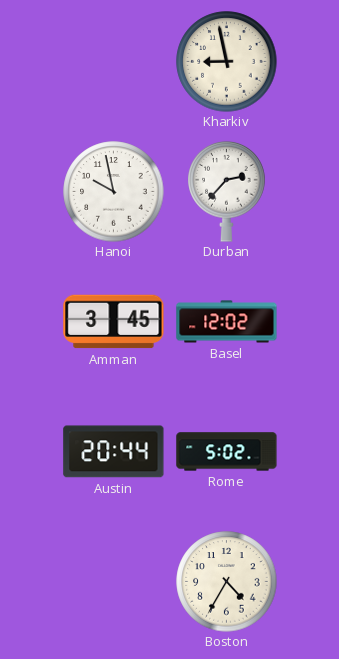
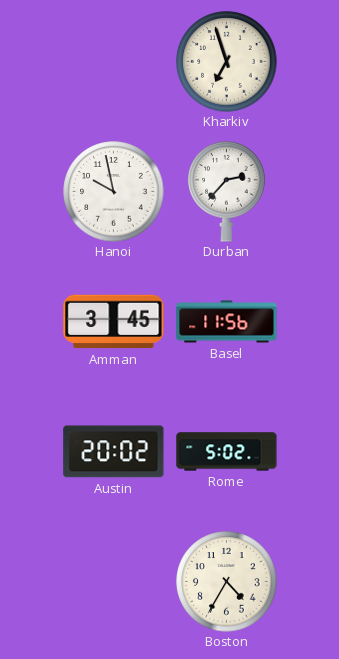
Kharkiv: 8:58 -> 6:57
Basel: 12:02 -> 11:56
Austin: 20:44 -> 20:02
